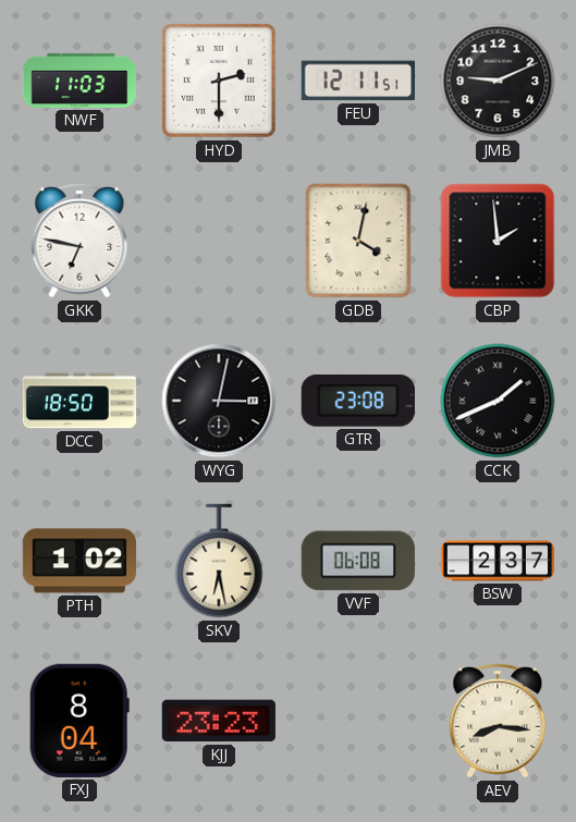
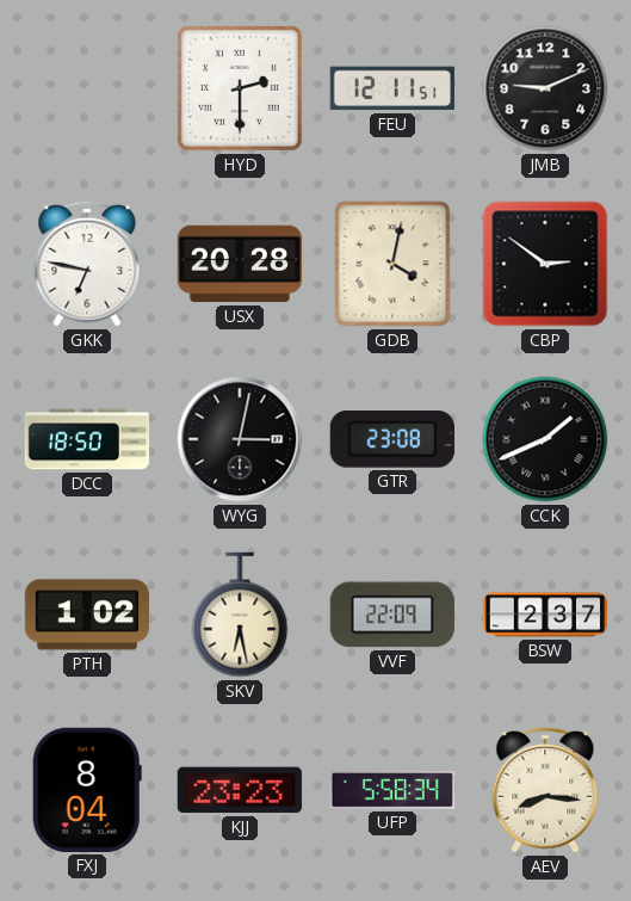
NWF: 11:03 -> none
USX: none -> 20:28
CBP: 1:59 -> 2:51
VVF: 06:08 -> 22:09
UFP: none -> 5:58
